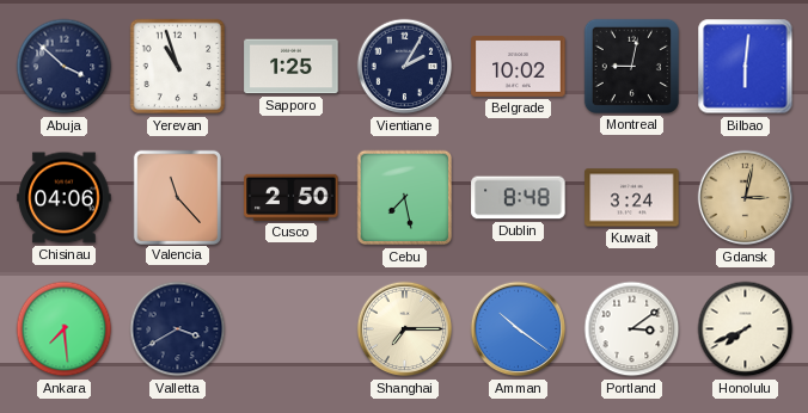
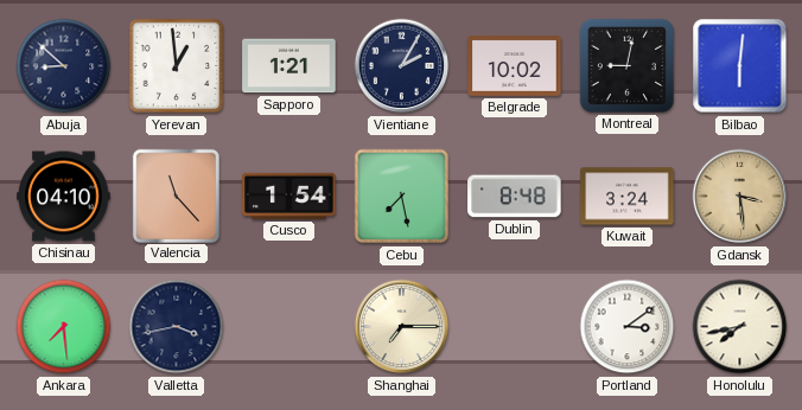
Abuja: 3:52 -> 8:52
Yerevan: 10:57 -> 12:59
Sapporo: 1:25 -> 1:21
Chisinau: 04:06 -> 04:10
Cusco: 2:50 -> 1:54
Gdansk: 3:02 -> 3:29
Valletta: 3:40 -> 3:43
Amman: 10:21 -> none
Honolulu: 7:41 -> 7:43
